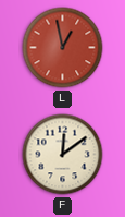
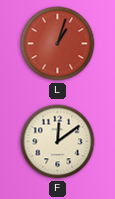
L: 12:58 -> 1:03
